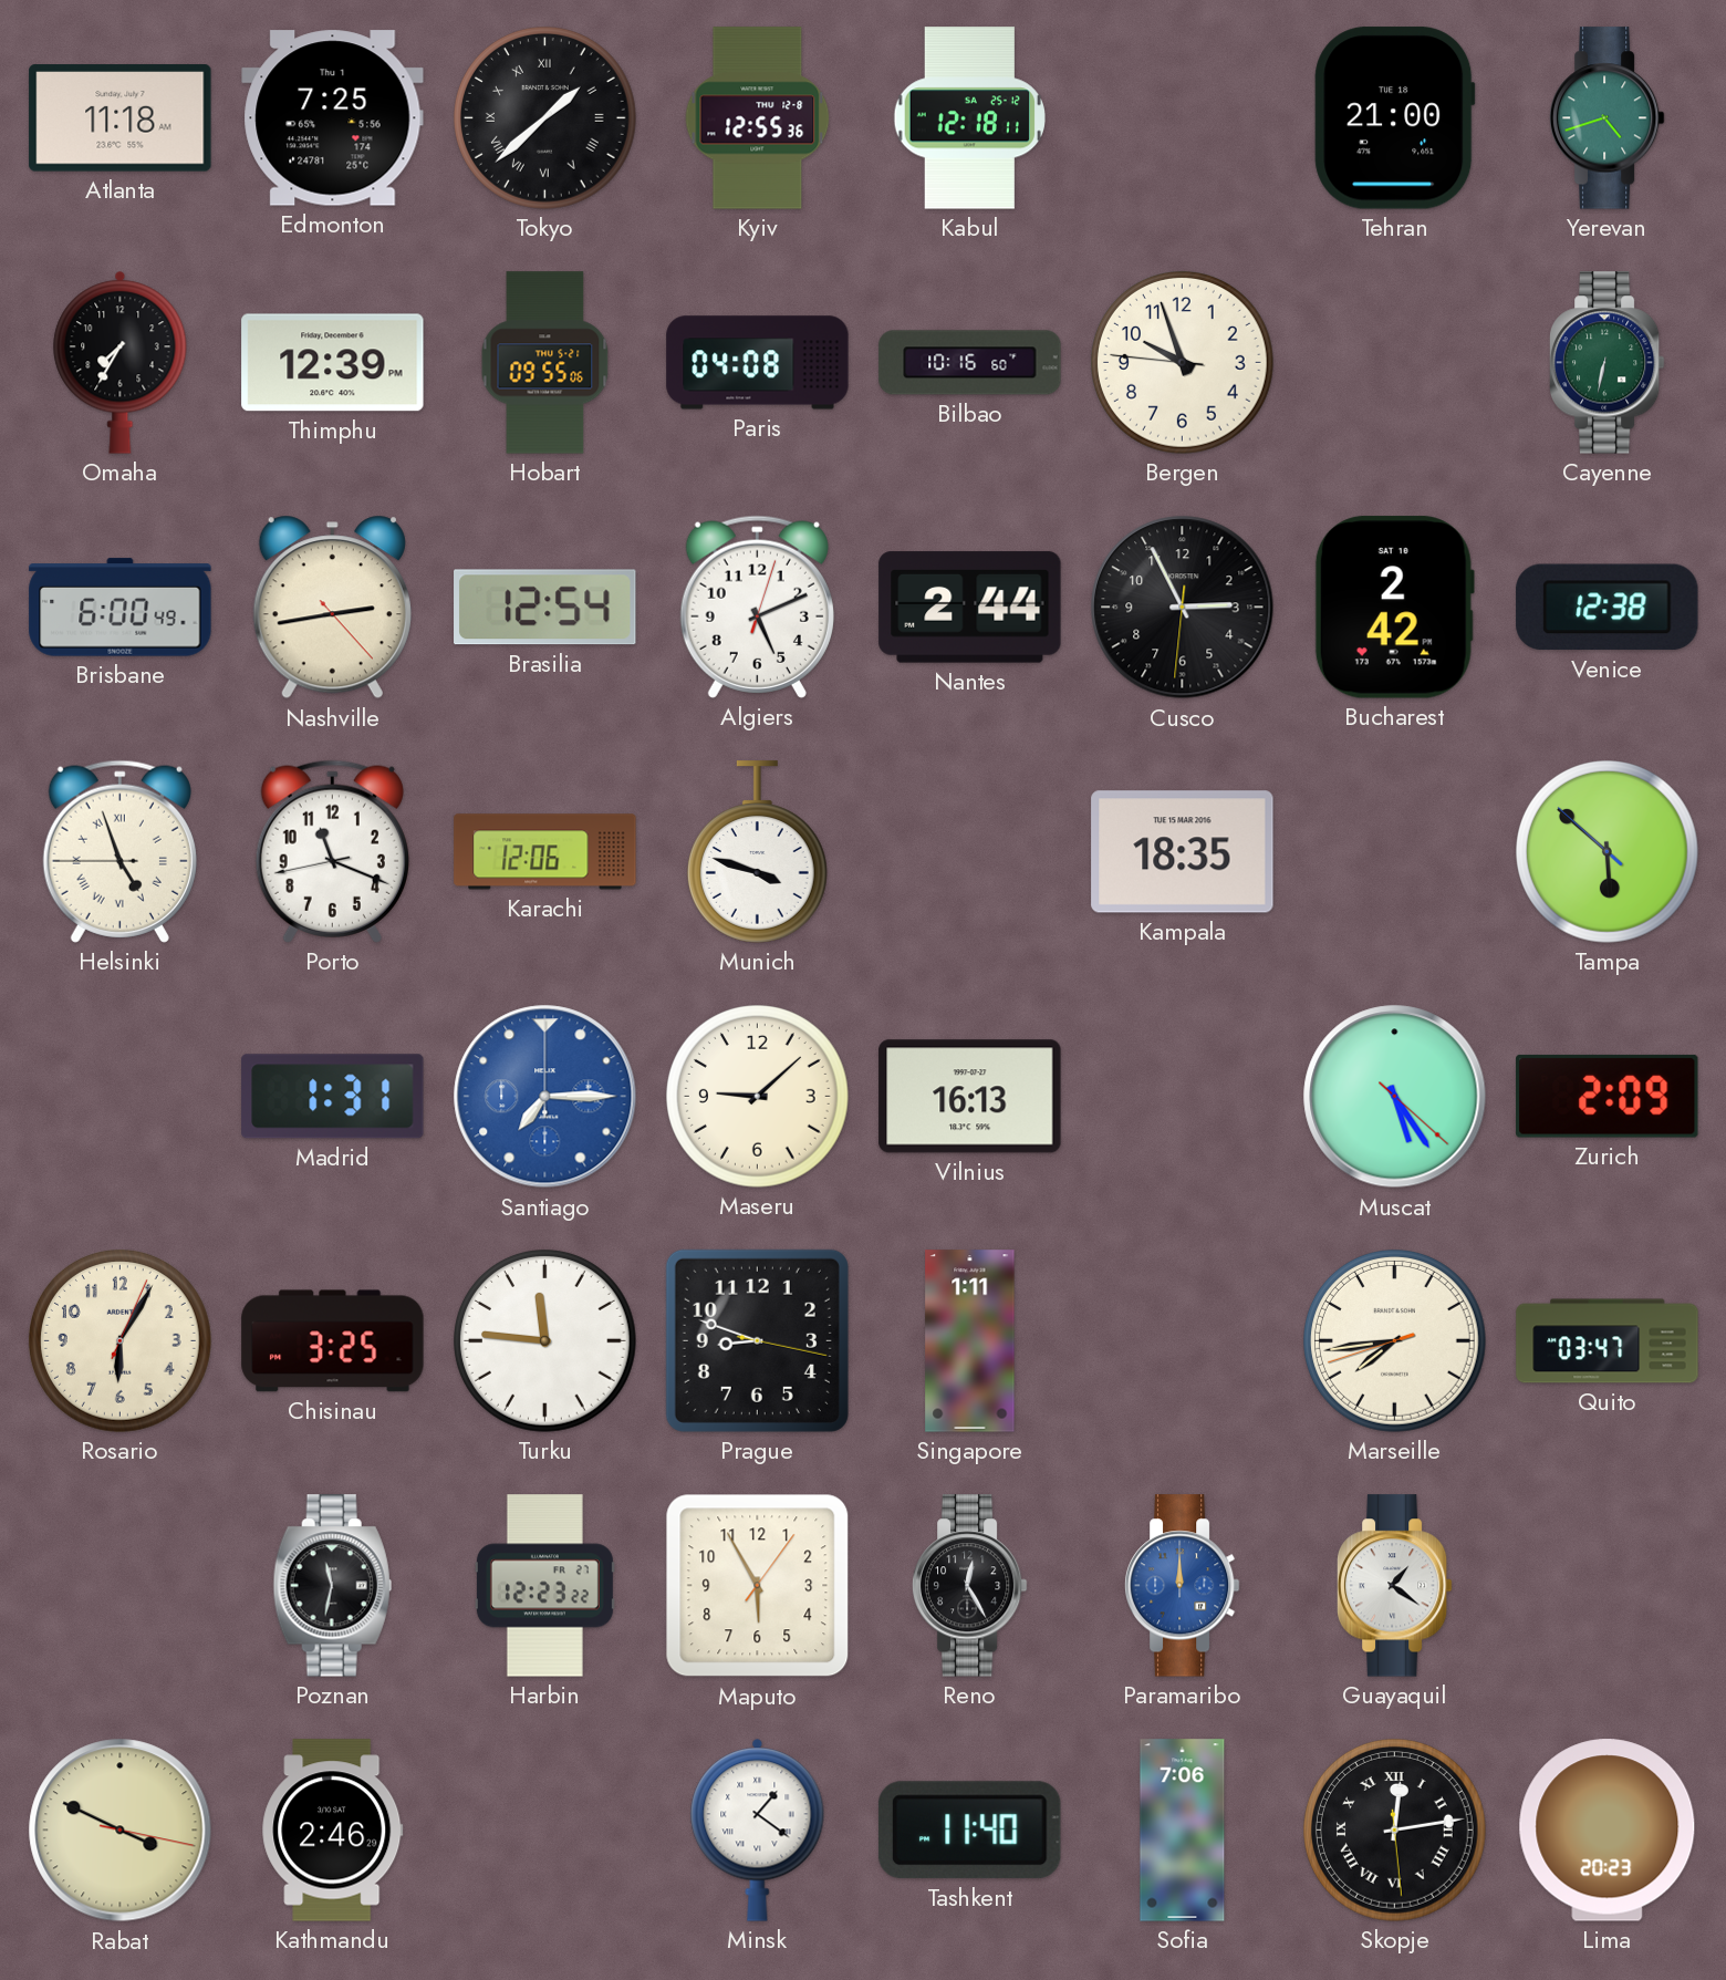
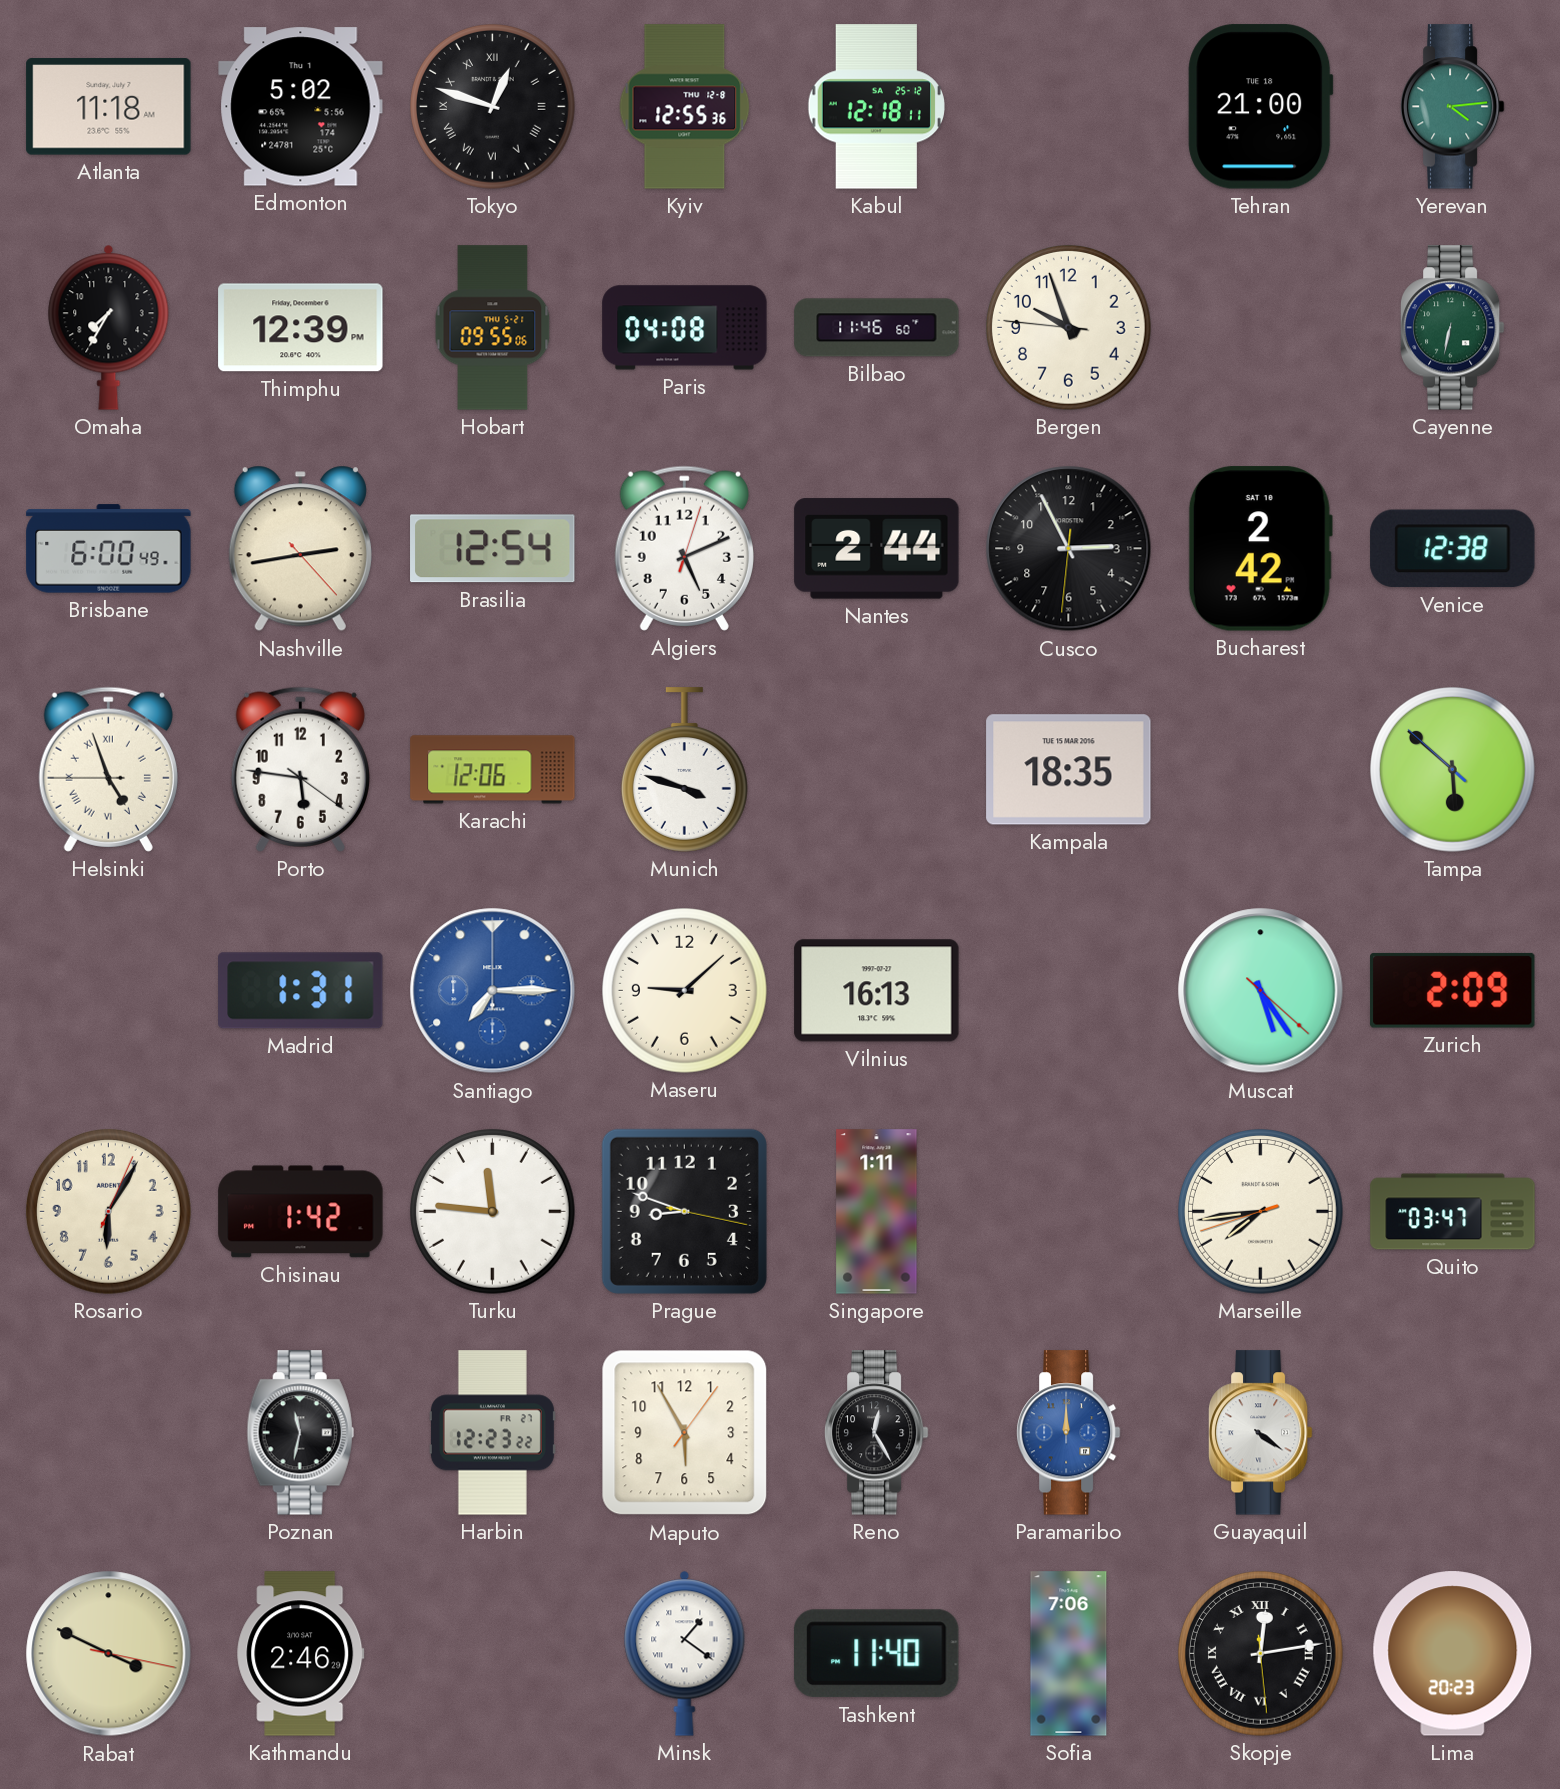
Edmonton: 7:25 -> 5:02
Tokyo: 1:38 -> 12:48
Yerevan: 4:42 -> 4:14
Bilbao: 10:16 -> 11:46
Porto: 11:18 -> 5:46
Chisinau: 3:25 -> 1:42
Guayaquil: 1:21 -> 4:21
